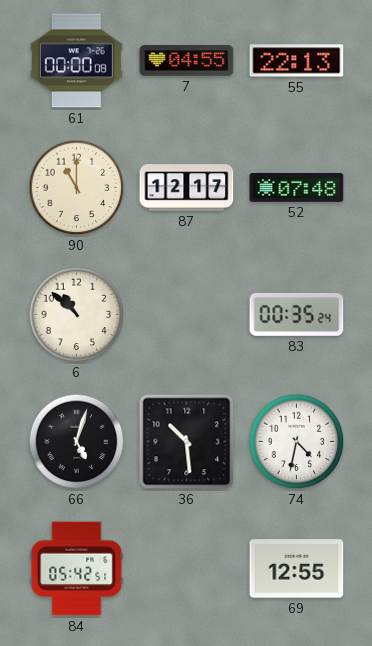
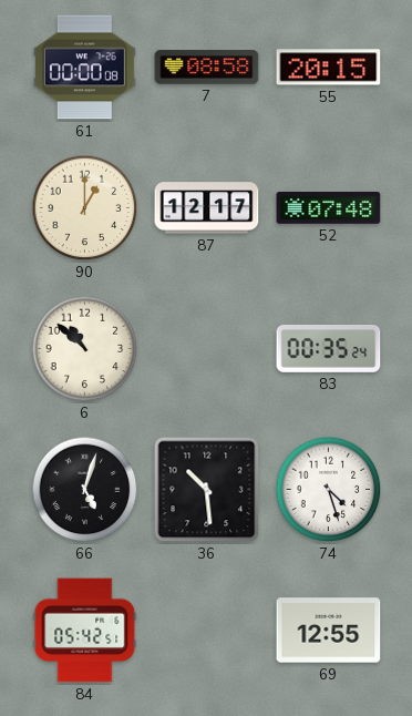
7: 04:55 -> 08:58
55: 22:13 -> 20:15
90: 11:00 -> 1:00
74: 4:32 -> 4:27
